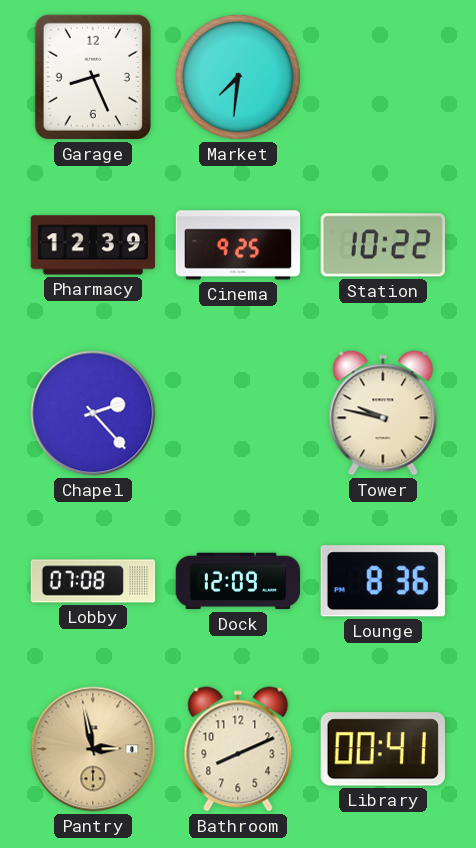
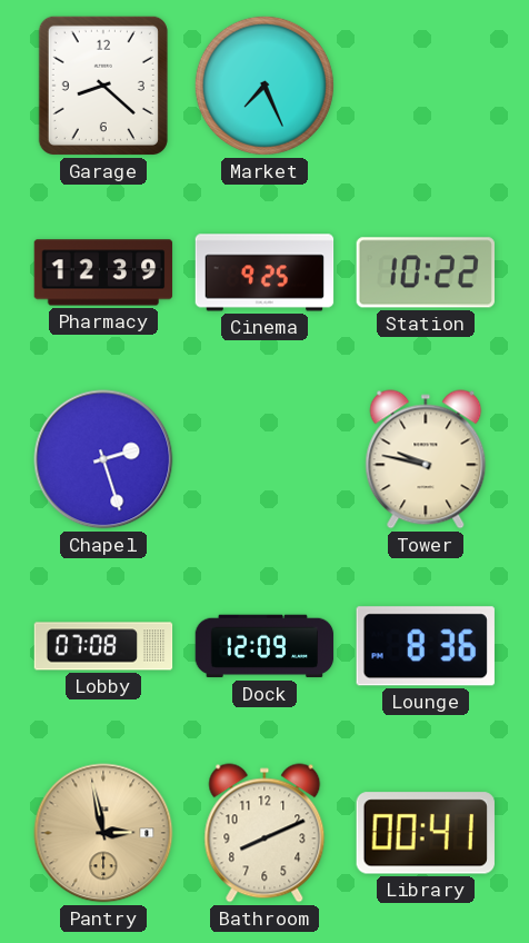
Garage: 8:26 -> 8:22
Market: 7:31 -> 7:26
Chapel: 2:23 -> 2:27
